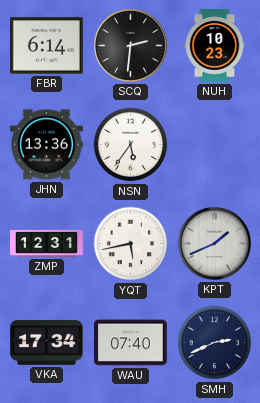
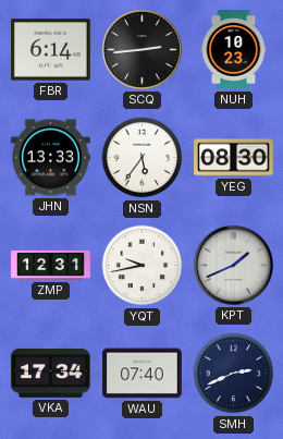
SCQ: 2:31 -> 2:44
JHN: 13:36 -> 13:33
YEG: none -> 08:30
YQT: 5:43 -> 9:43
